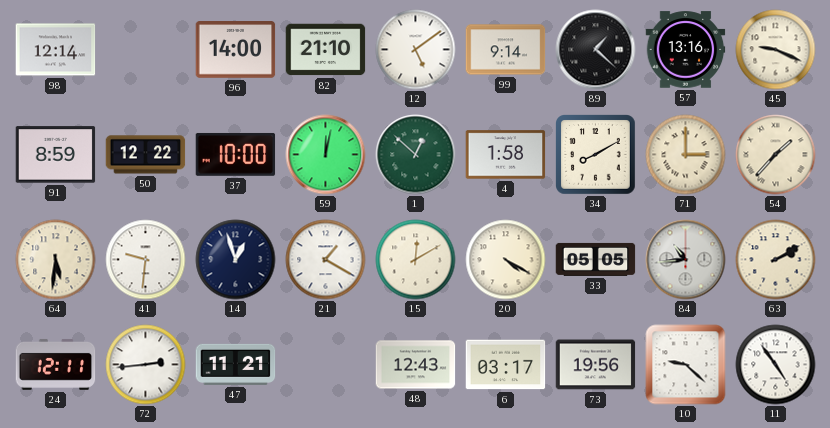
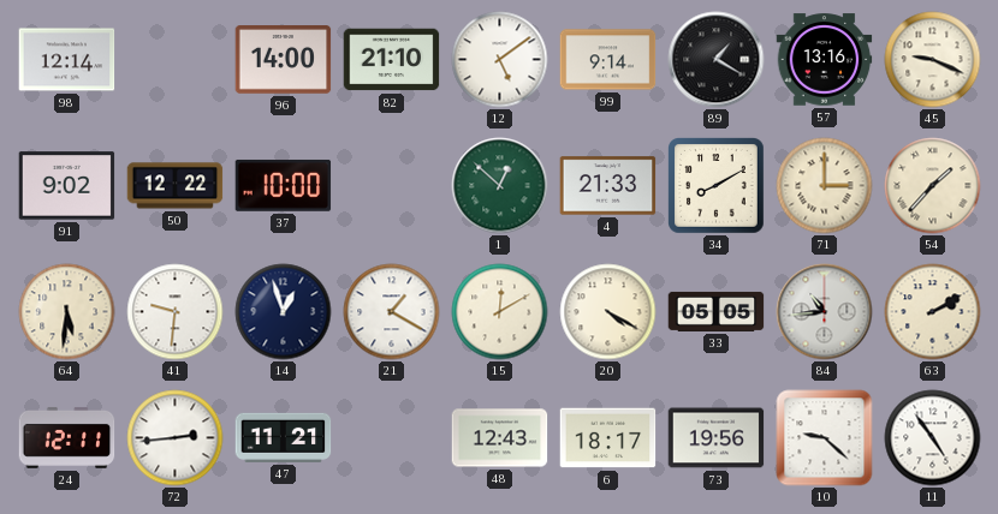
89: 1:22 -> 1:20
91: 8:59 -> 9:02
59: 12:02 -> none
4: 1:58 -> 21:33
6: 03:17 -> 18:17
